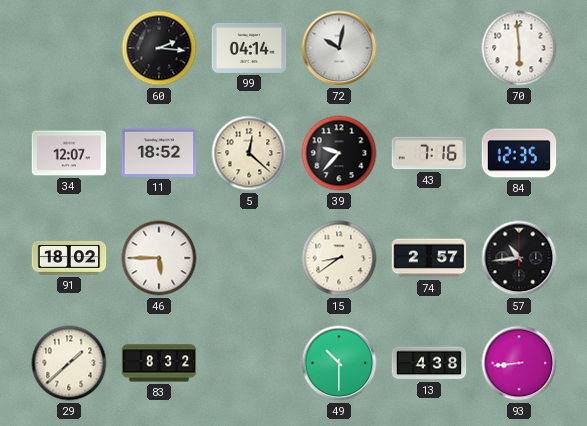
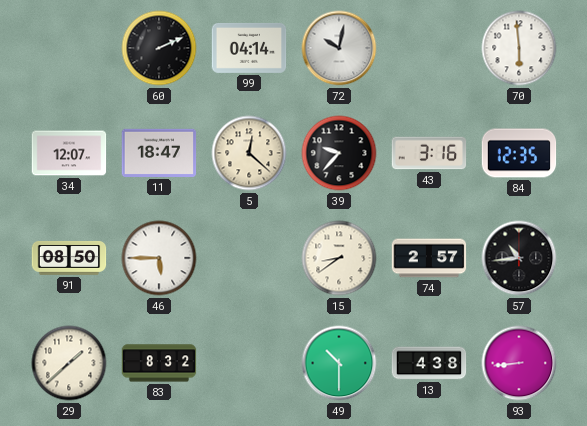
60: 2:16 -> 2:11
11: 18:52 -> 18:47
43: 7:16 -> 3:16
91: 18:02 -> 08:50
